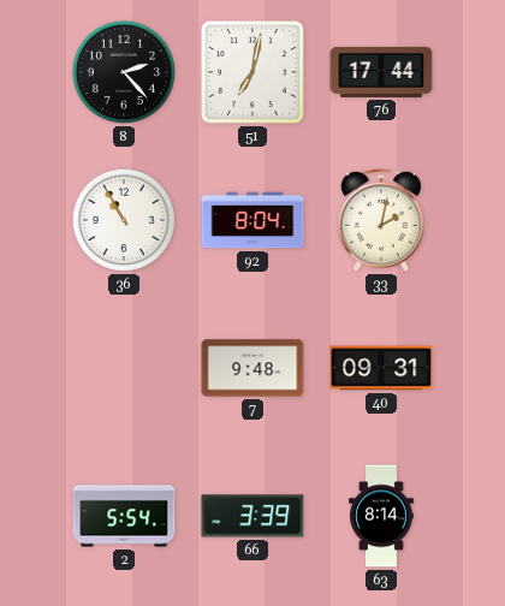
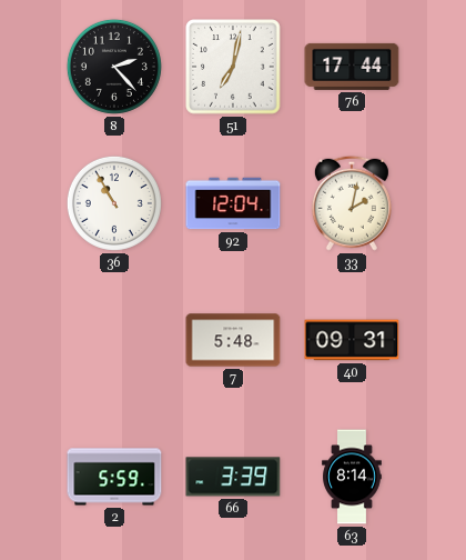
92: 8:04 -> 12:04
7: 9:48 -> 5:48
2: 5:54 -> 5:59
